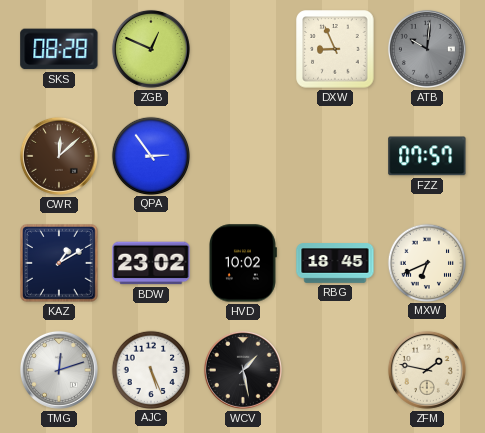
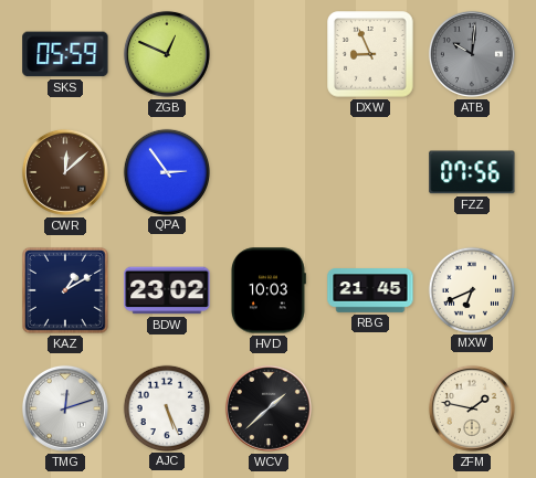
SKS: 08:28 -> 05:59
FZZ: 07:57 -> 07:56
HVD: 10:02 -> 10:03
RBG: 18:45 -> 21:45
WCV: 1:28 -> 1:38
